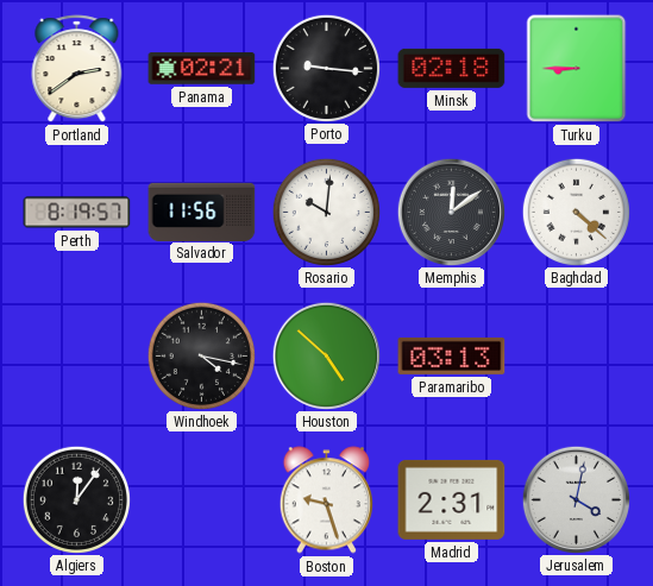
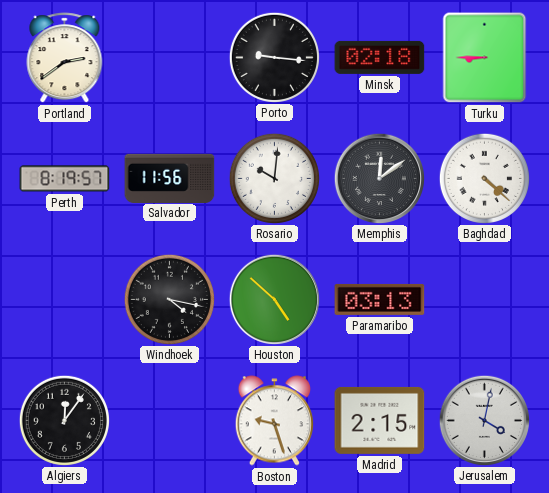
Panama: 02:21 -> none
Madrid: 2:31 -> 2:15
